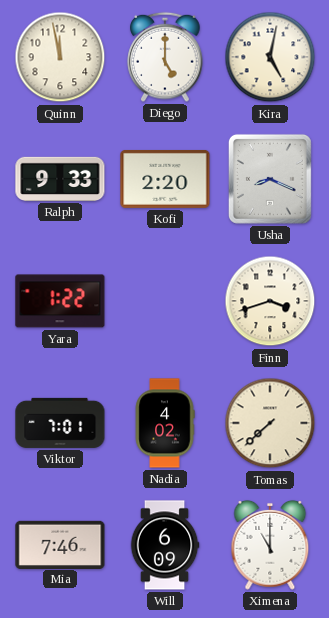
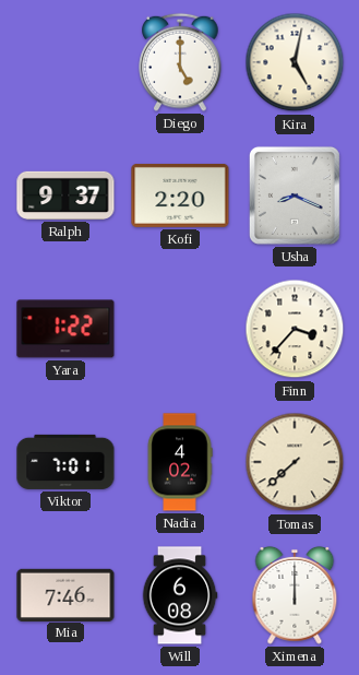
Quinn: 11:58 -> none
Ralph: 9:33 -> 9:37
Finn: 3:42 -> 3:37
Will: 6:09 -> 6:08
Ximena: 11:00 -> 12:00
